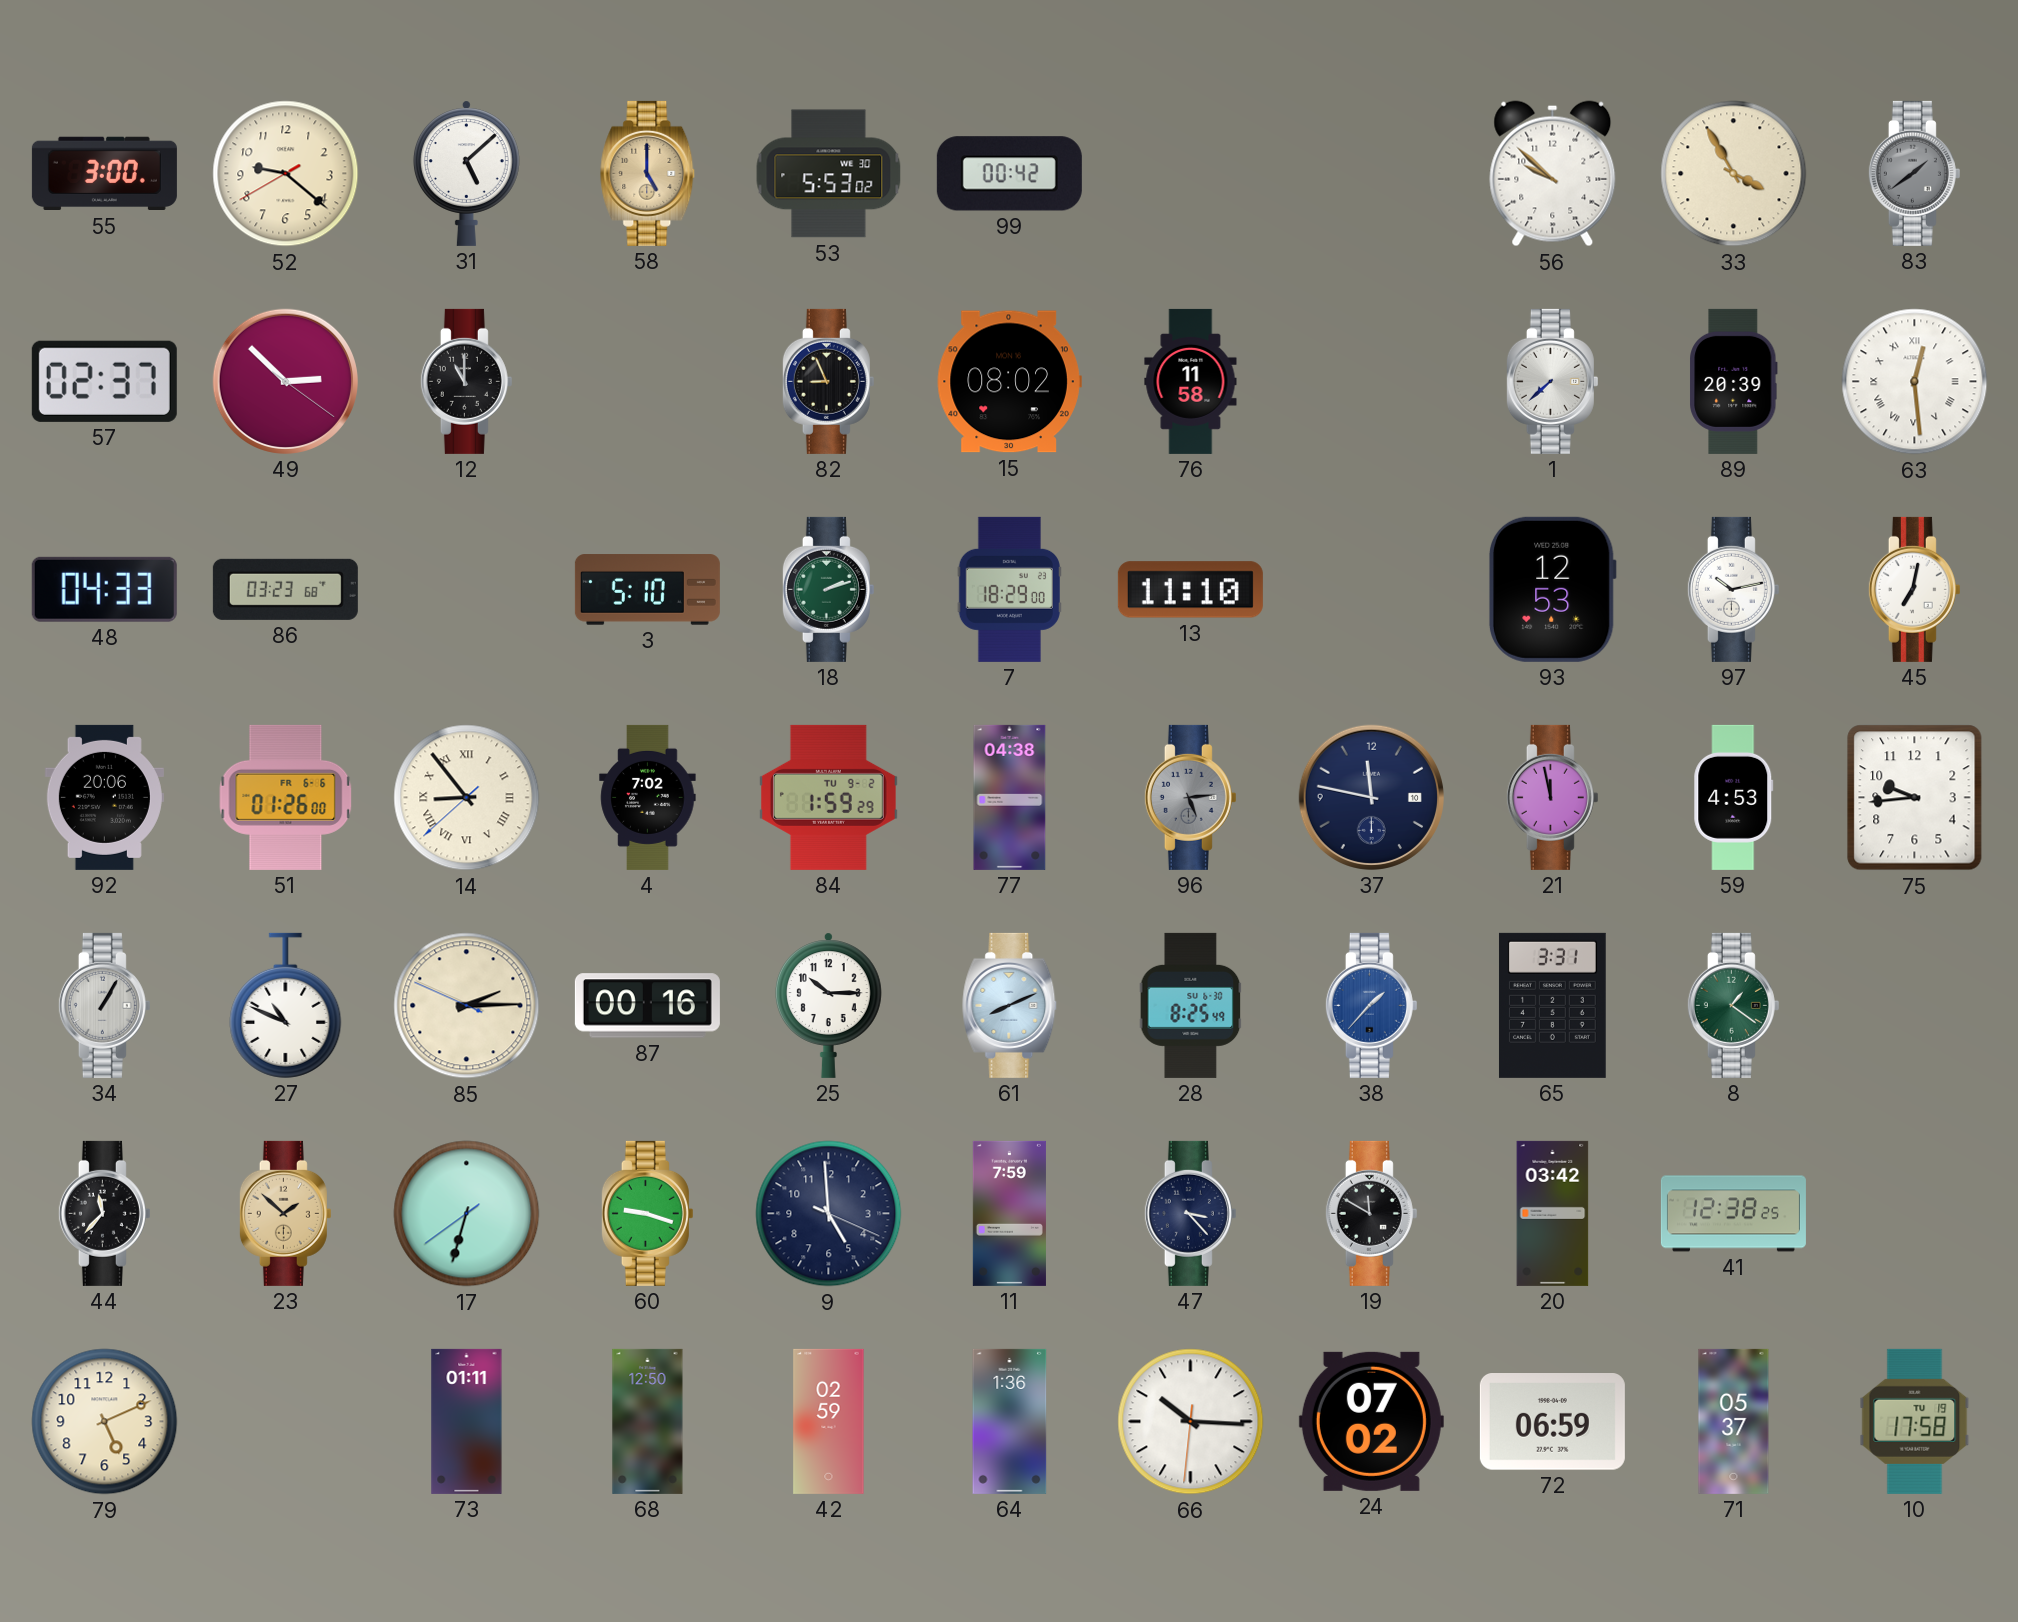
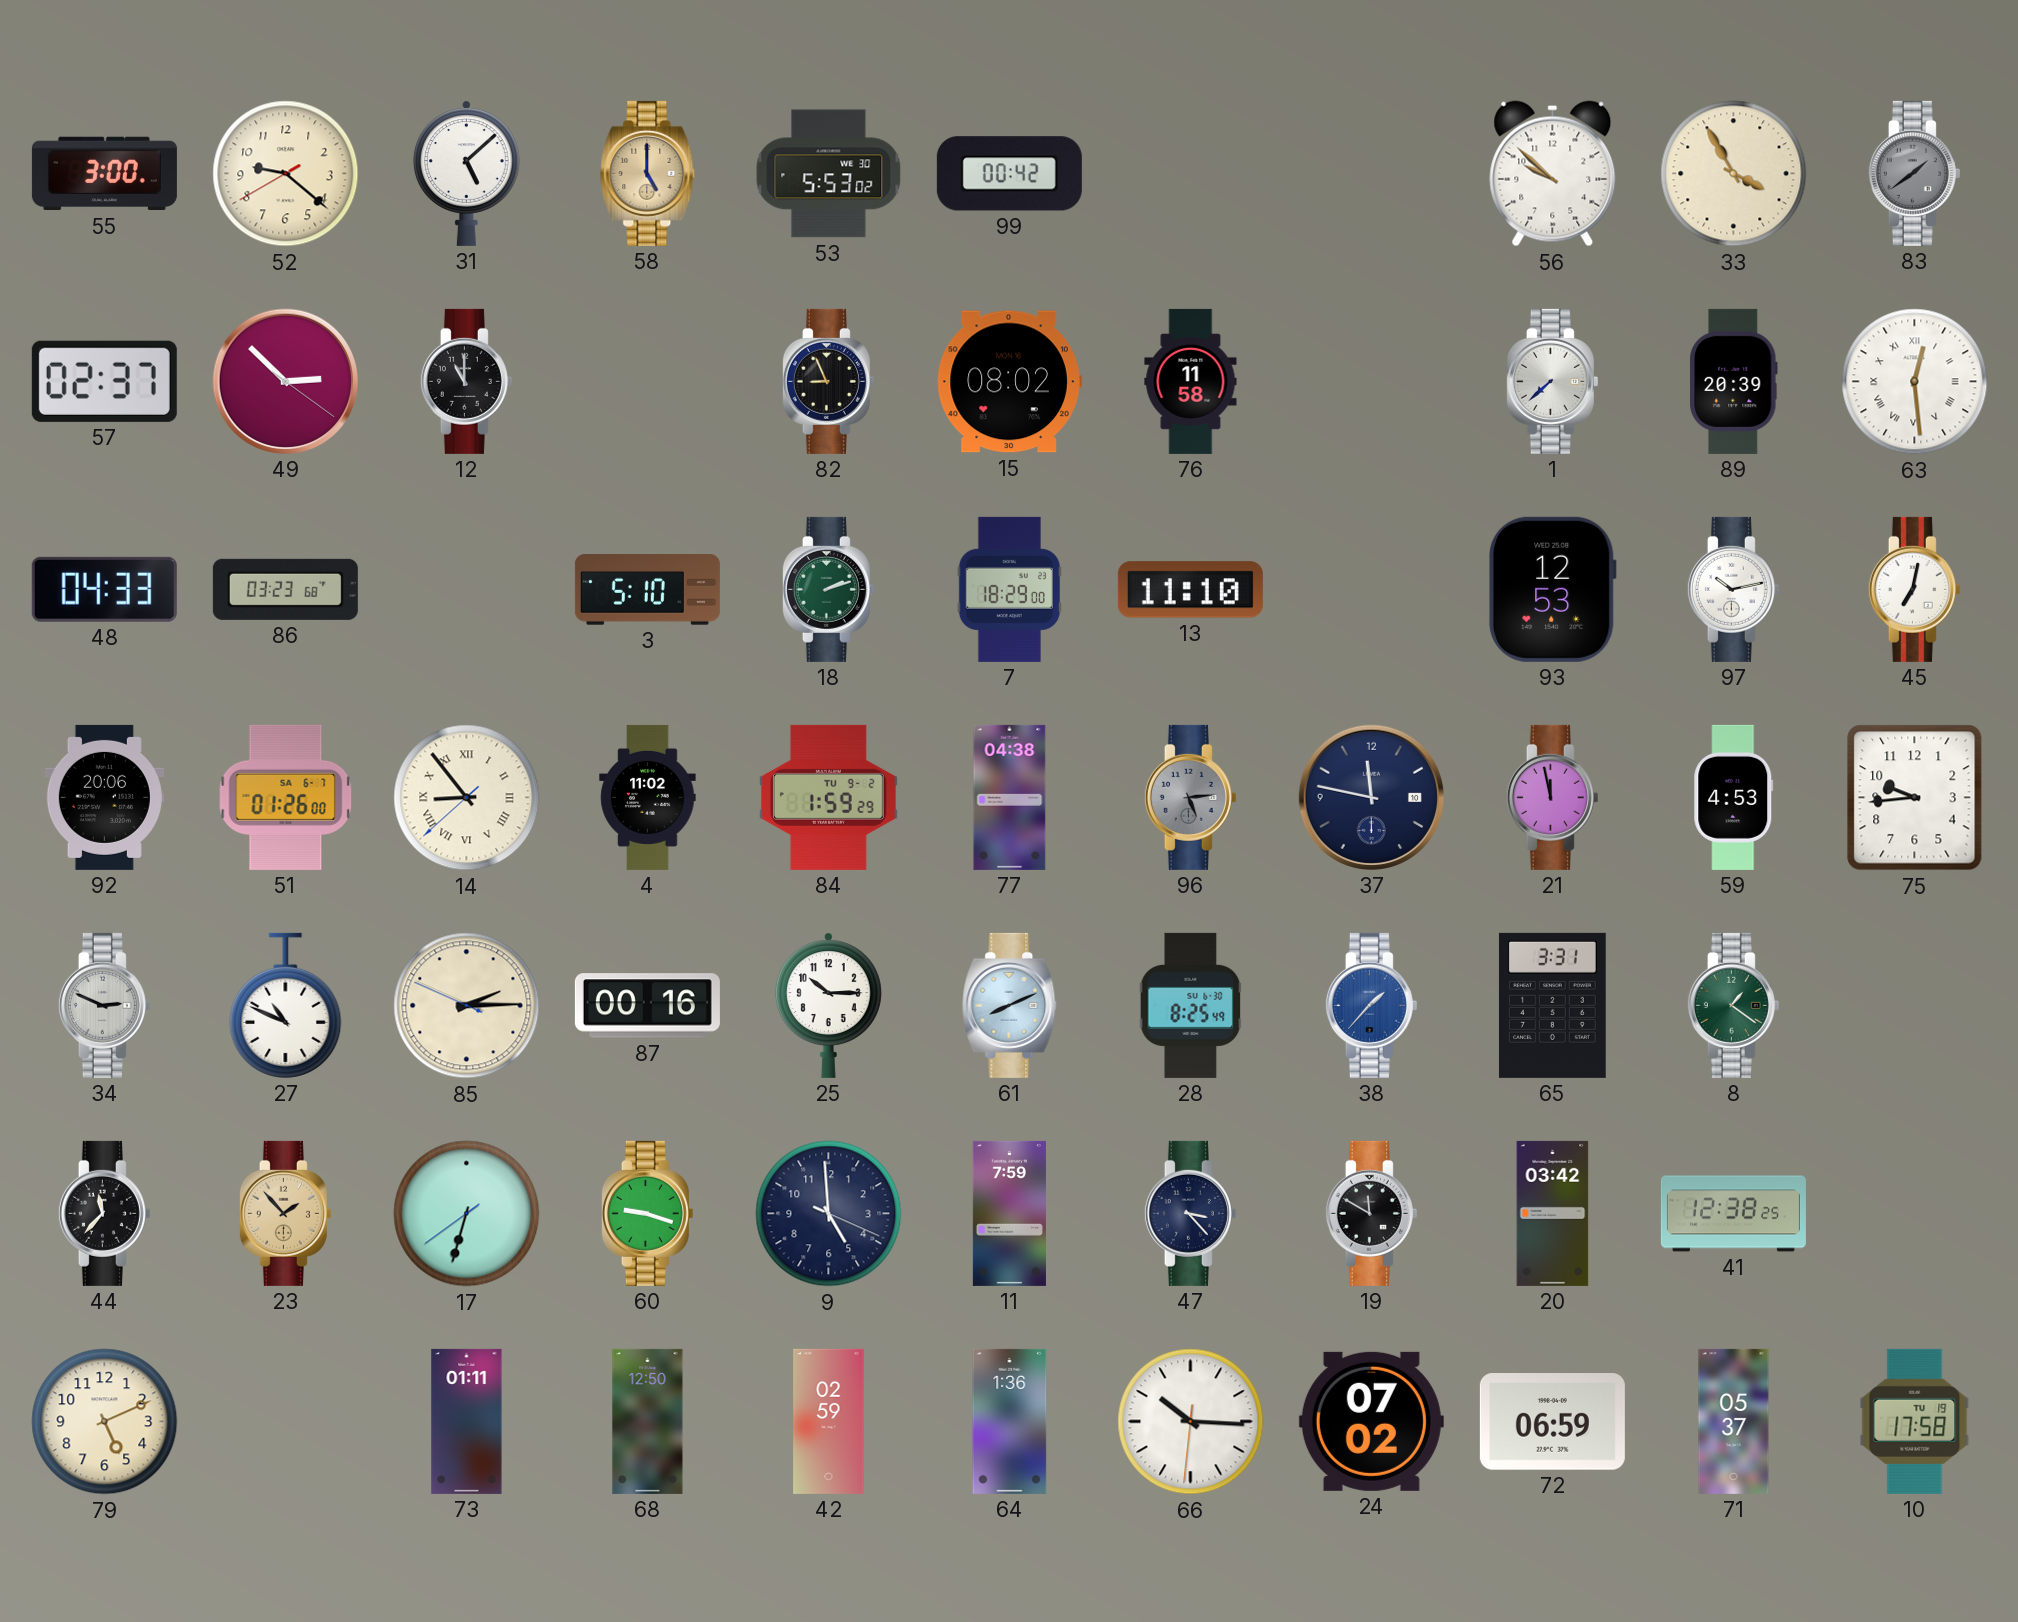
51 date: FR 6-6 -> SA 6-7
4: 7:02 -> 11:02
34: 1:05 -> 2:49
23: 1:52 -> 1:53
